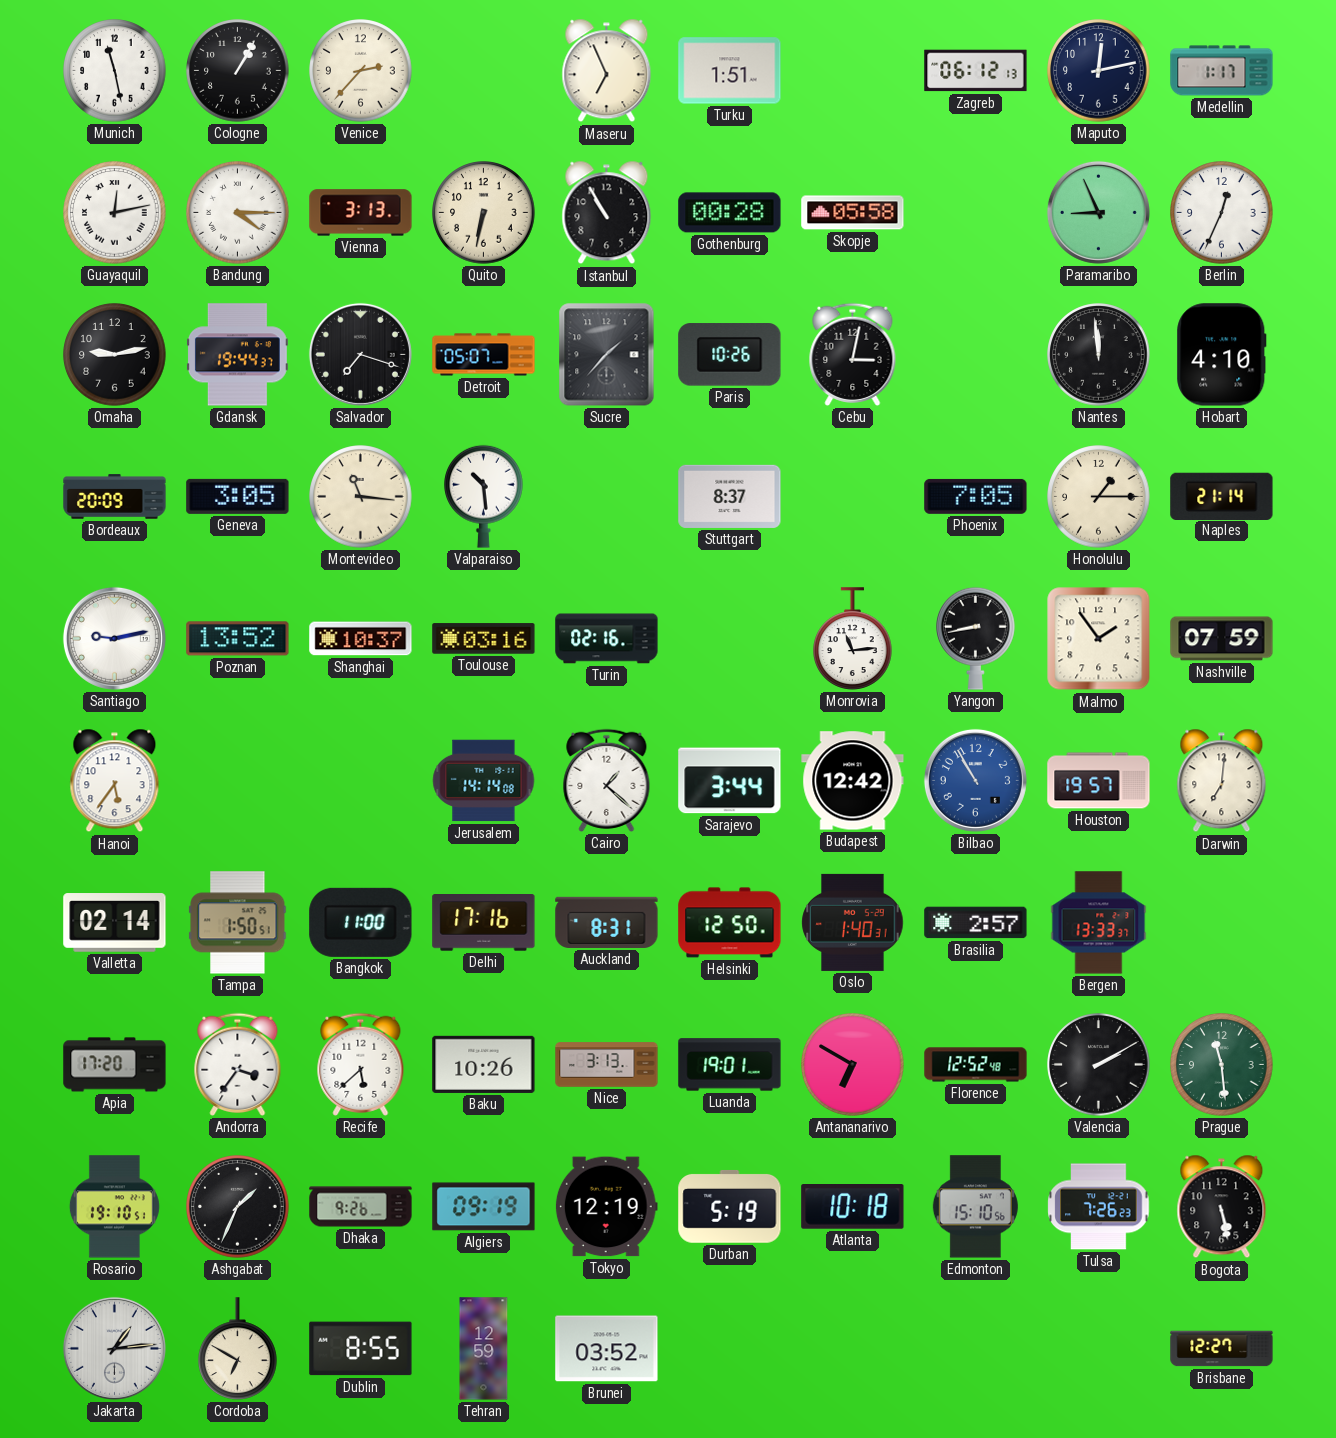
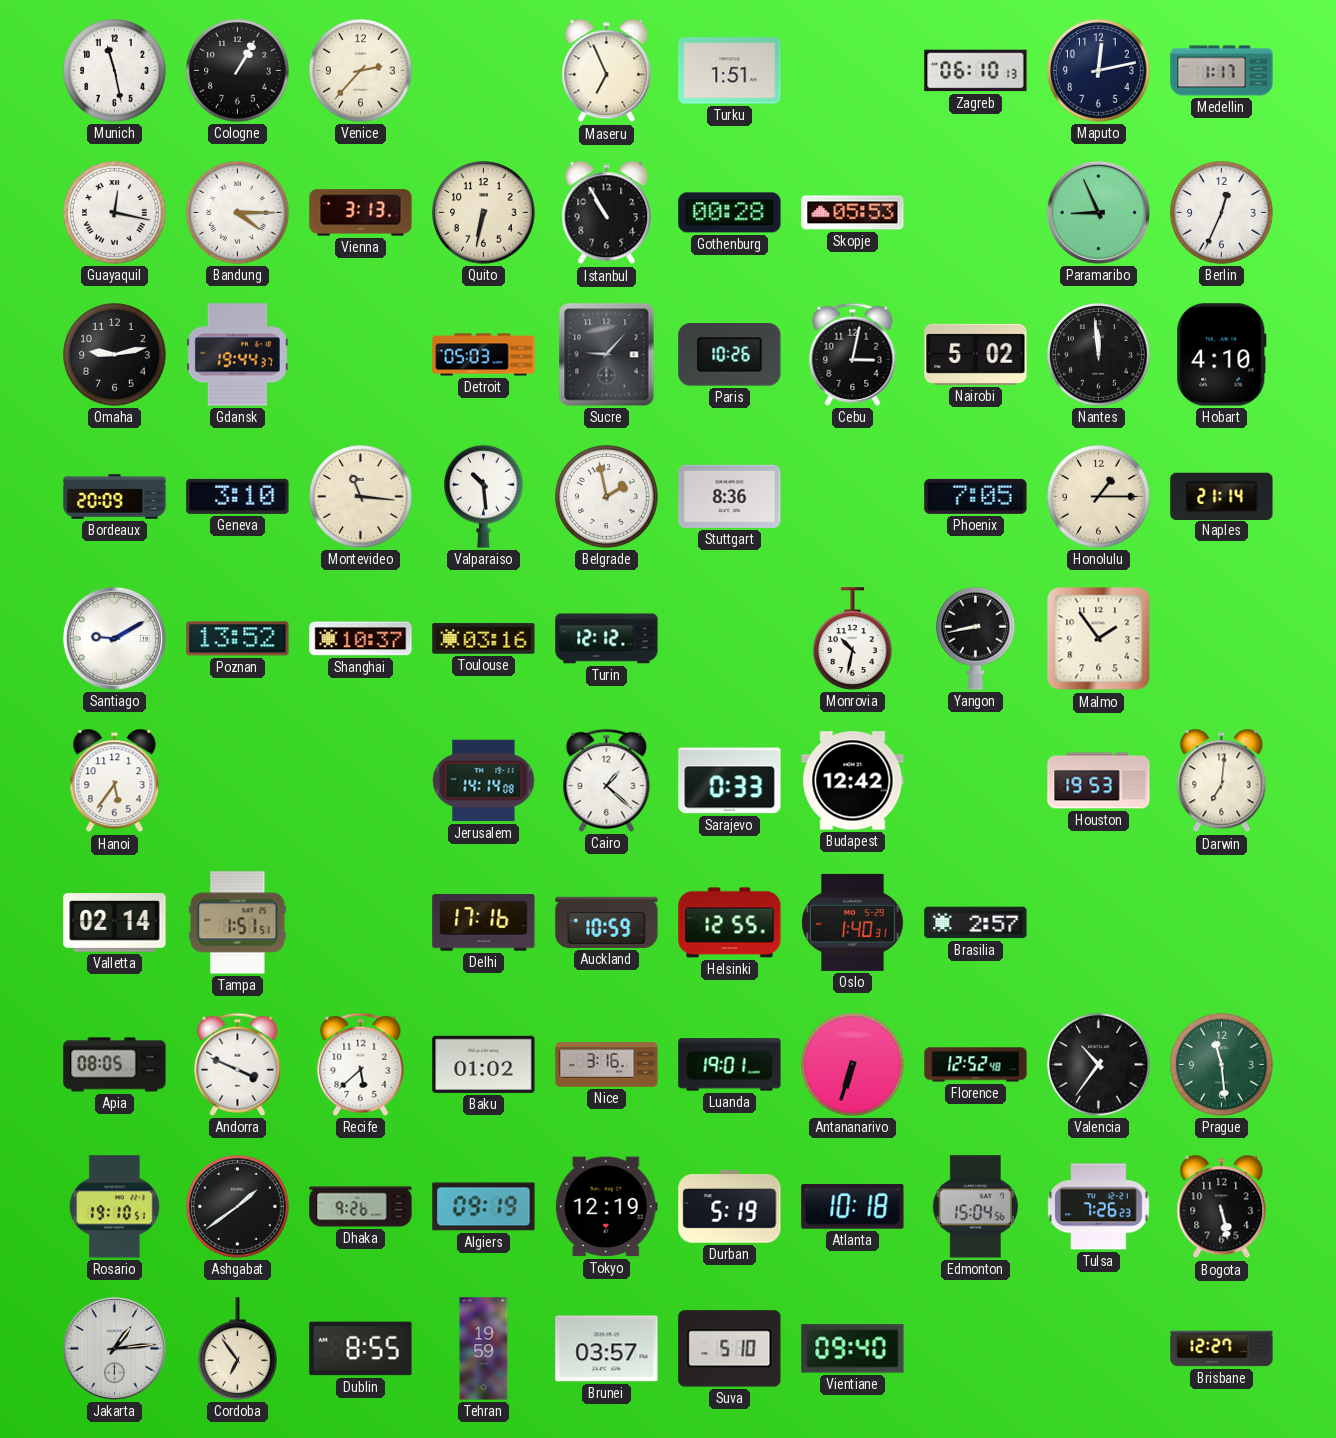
Zagreb: 06:12 -> 06:10
Guayaquil: 12:13 -> 12:17
Skopje: 05:58 -> 05:53
Salvador: 7:18 -> none
Detroit: 05:07 -> 05:03
Sucre: 1:37 -> 9:07
Nairobi: none -> 5:02
Geneva: 3:05 -> 3:10
Belgrade: none -> 1:58
Stuttgart: 8:37 -> 8:36
Santiago: 9:13 -> 9:10
Turin: 02:16 -> 12:12
Monrovia: 11:14 -> 10:32
Nashville: 07:59 -> none
Sarajevo: 3:44 -> 0:33
Bilbao: 10:55 -> none
Houston: 19:57 -> 19:53
Tampa: 1:50 -> 1:51
Bangkok: 11:00 -> none
Auckland: 8:31 -> 10:59
Helsinki: 12:50 -> 12:55
Bergen: 13:33 -> none
Apia: 17:20 -> 08:05
Andorra: 3:36 -> 3:49
Baku: 10:26 -> 01:02
Nice: 3:13 -> 3:16
Antananarivo: 6:50 -> 6:33
Valencia: 2:10 -> 10:36
Ashgabat: 1:34 -> 1:39
Edmonton: 15:10 -> 15:04
Cordoba: 6:50 -> 6:54
Tehran: 12:59 -> 19:59
Brunei: 03:52 -> 03:57
Suva: none -> 5:10
Vientiane: none -> 09:40
